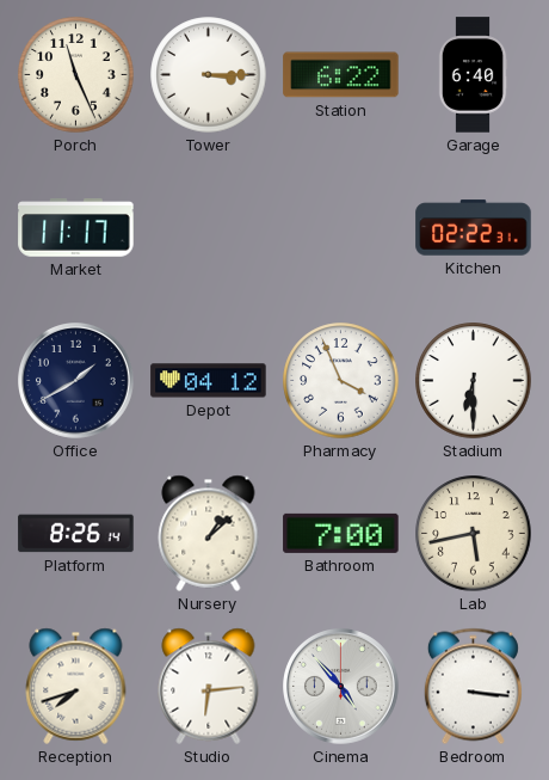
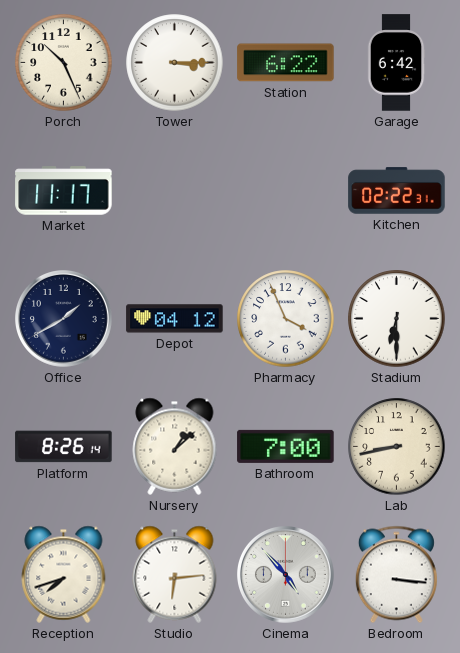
Porch: 11:26 -> 10:26
Garage: 6:40 -> 6:42
Lab: 5:43 -> 8:43
